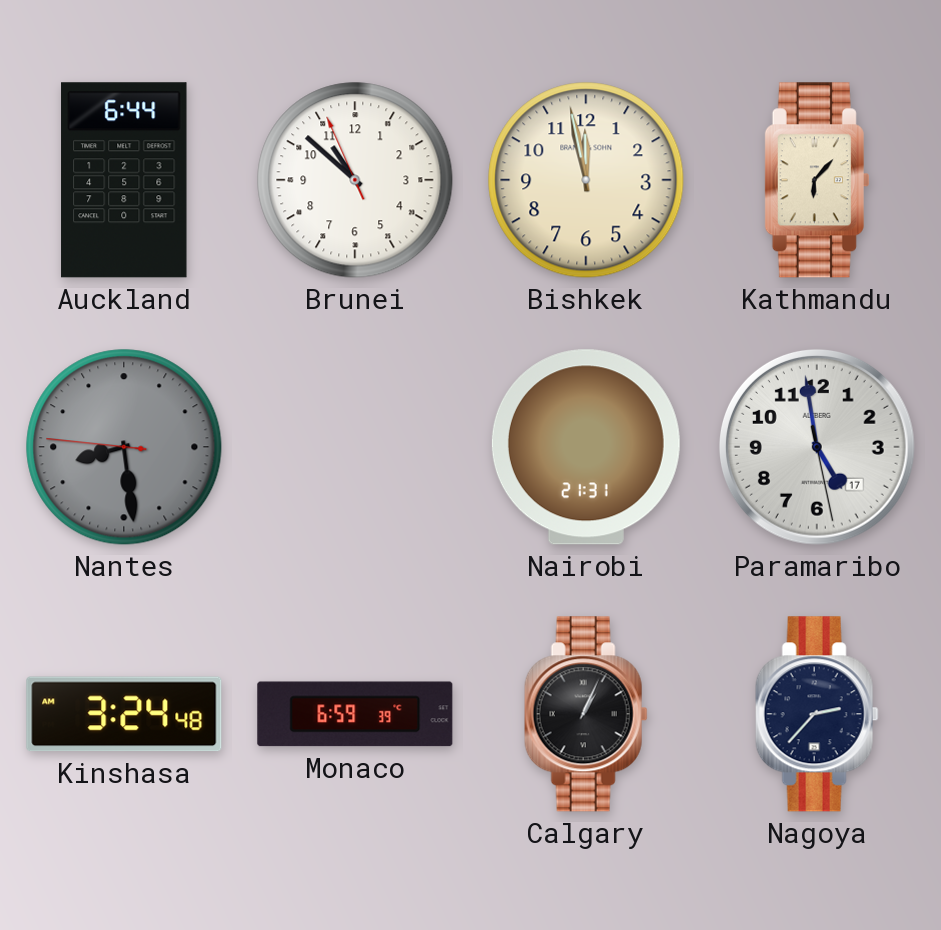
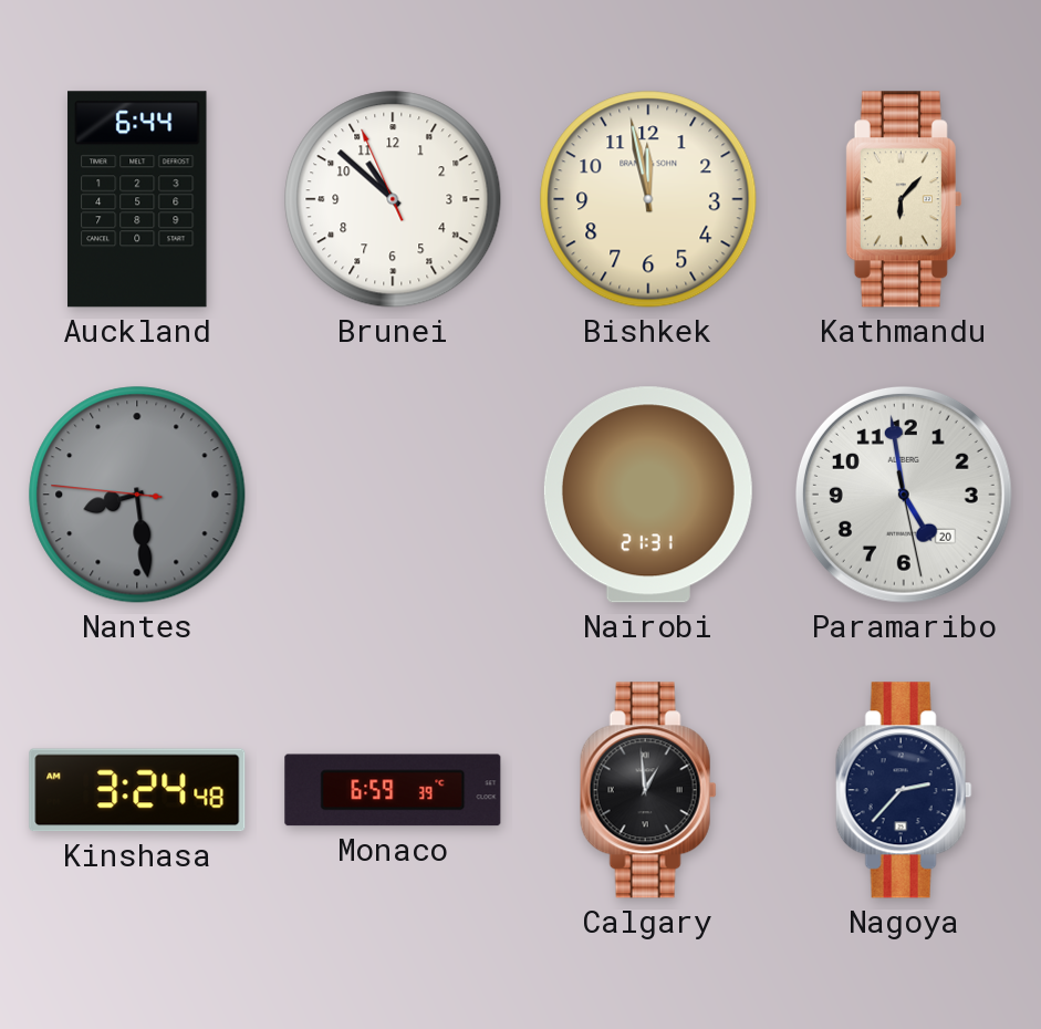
Paramaribo date: 17 -> 20
Calgary: 1:04 -> 12:59
